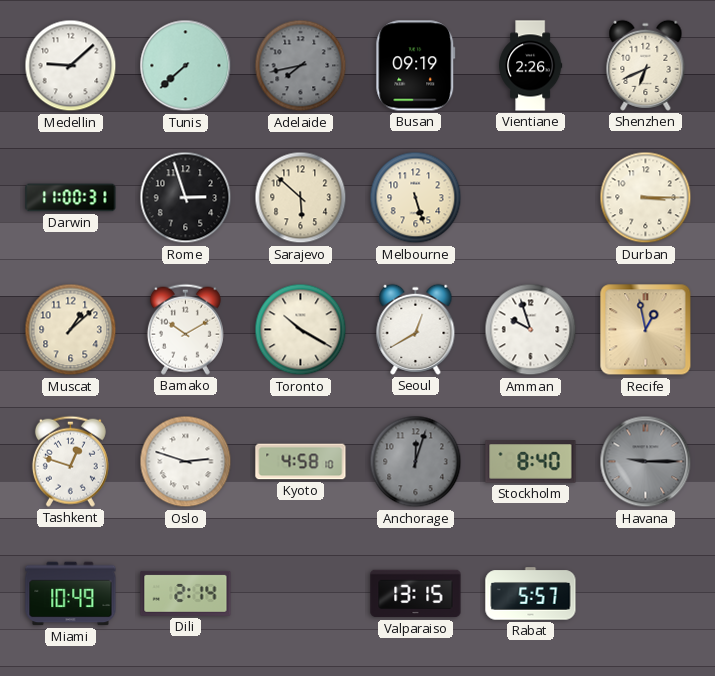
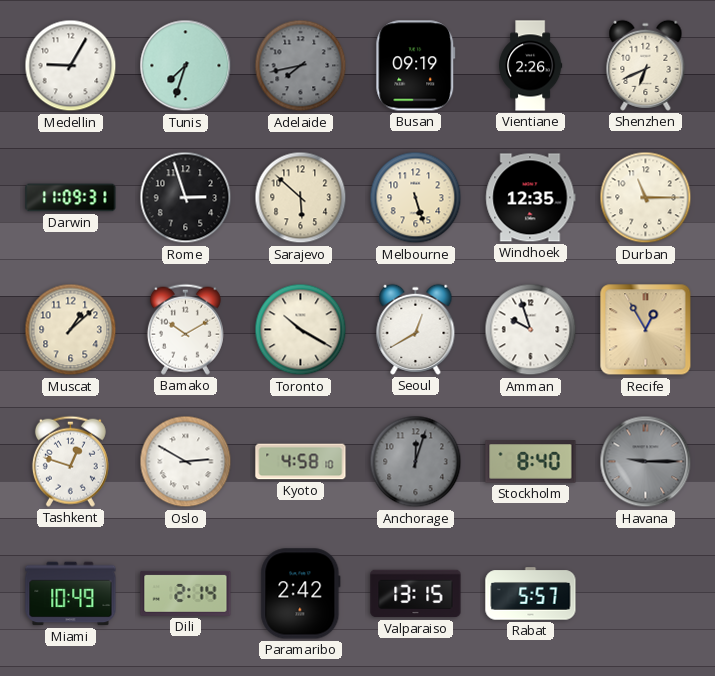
Medellin: 9:08 -> 9:05
Tunis: 7:38 -> 7:33
Darwin: 11:00 -> 11:09
Windhoek: none -> 12:35
Durban: 3:15 -> 11:15
Recife: 12:58 -> 12:55
Oslo: 2:48 -> 2:50
Paramaribo: none -> 2:42
